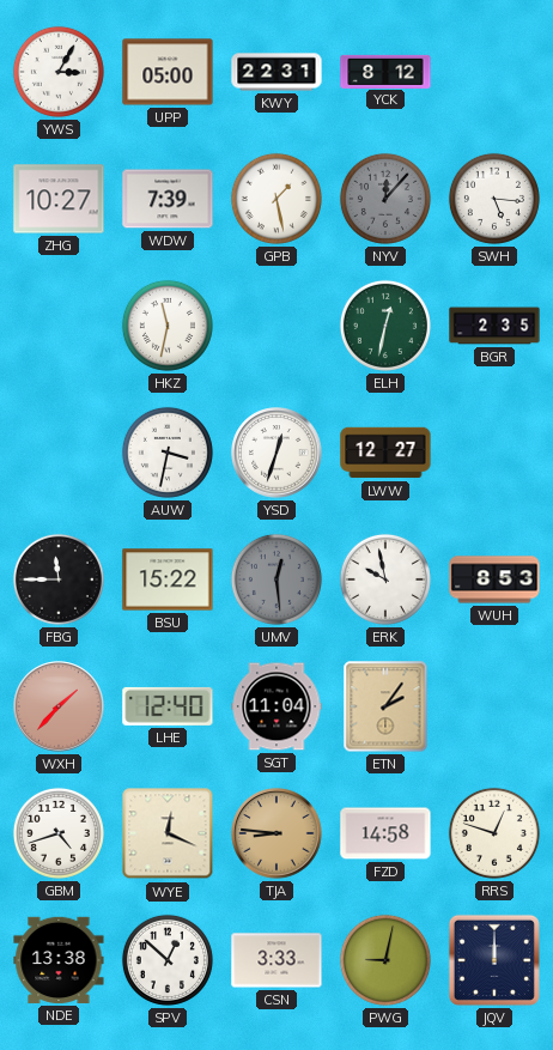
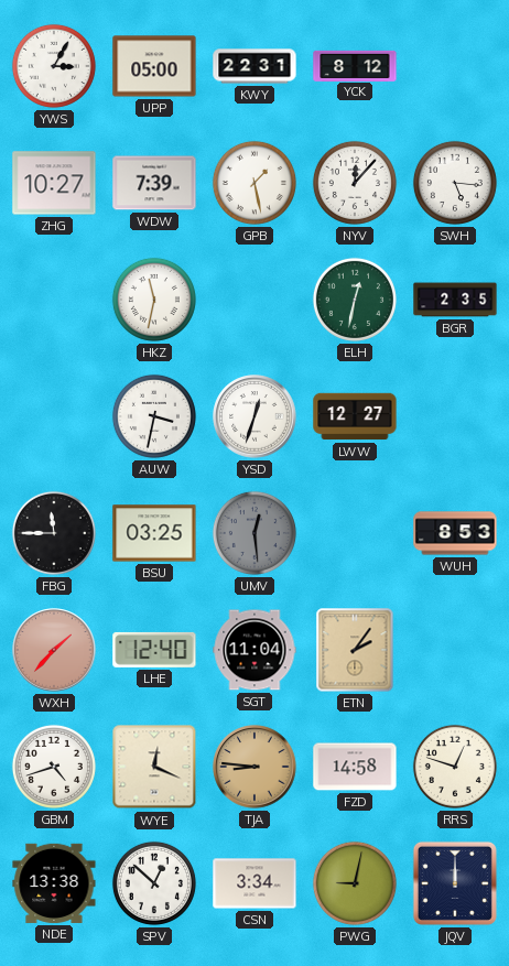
NYV dial: grey -> white
BSU: 15:22 -> 03:25
ERK: 9:58 -> none
CSN: 3:33 -> 3:34
